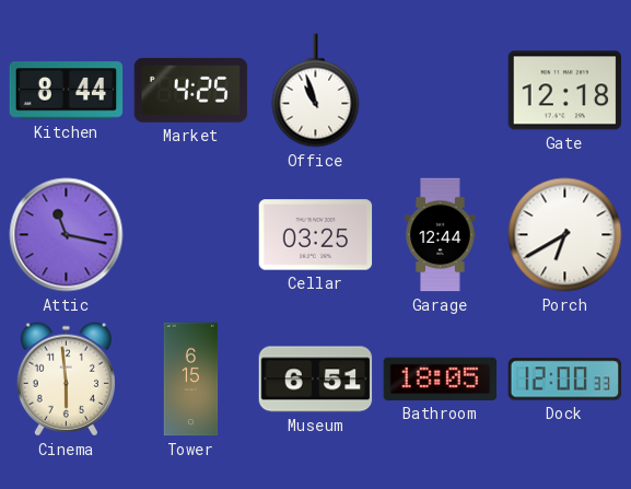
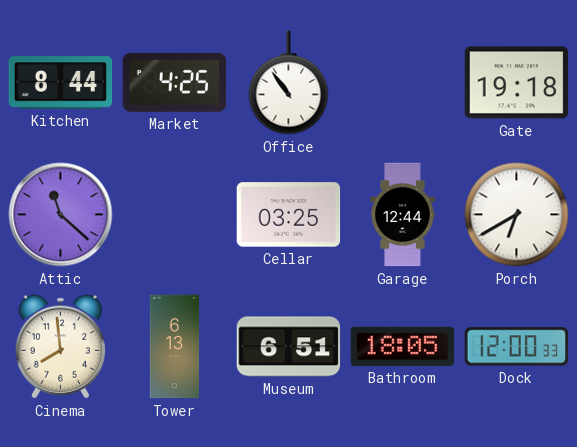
Office: 10:57 -> 10:54
Gate: 12:18 -> 19:18
Attic: 11:17 -> 11:22
Cinema: 5:59 -> 7:59
Tower: 6:15 -> 6:13
